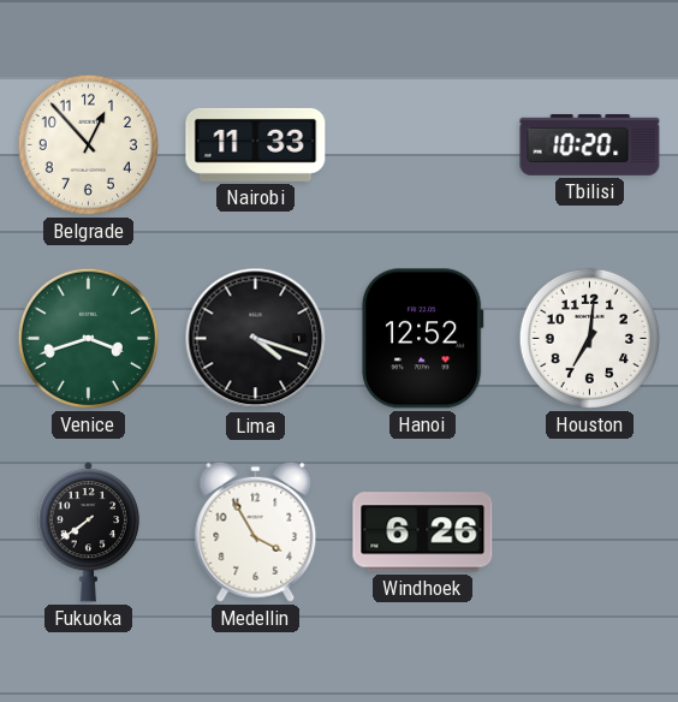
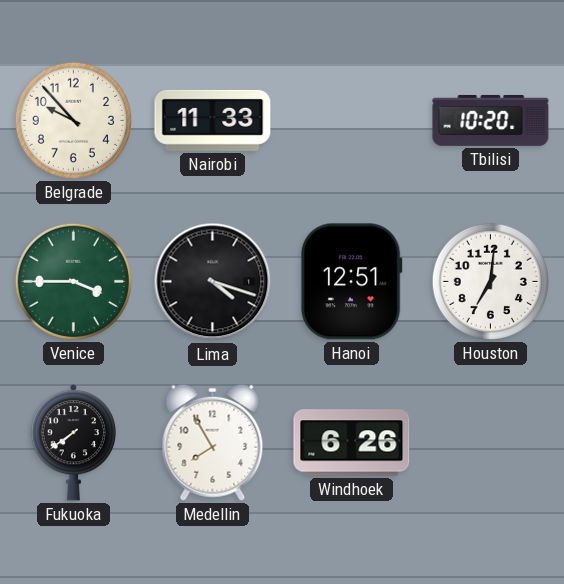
Belgrade: 12:53 -> 9:53
Venice: 3:42 -> 3:45
Hanoi: 12:52 -> 12:51
Medellin: 3:55 -> 7:55
